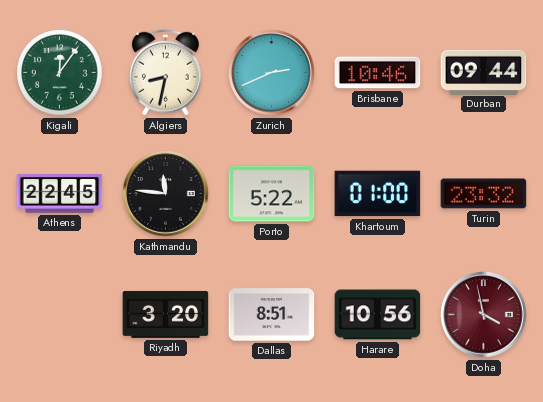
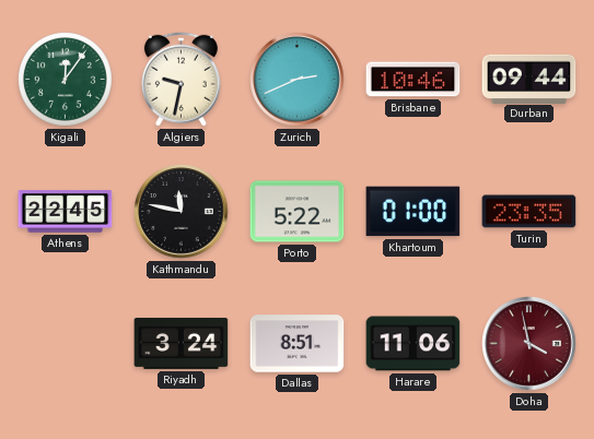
Algiers: 8:32 -> 9:32
Kathmandu: 11:46 -> 11:47
Turin: 23:32 -> 23:35
Riyadh: 3:20 -> 3:24
Harare: 10:56 -> 11:06
